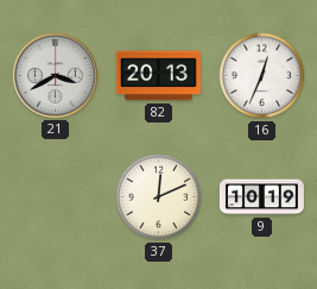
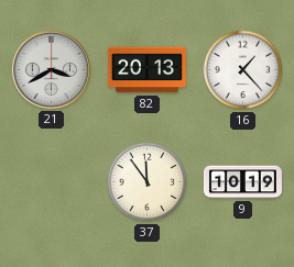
16: 12:34 -> 1:23
37: 12:11 -> 11:54
